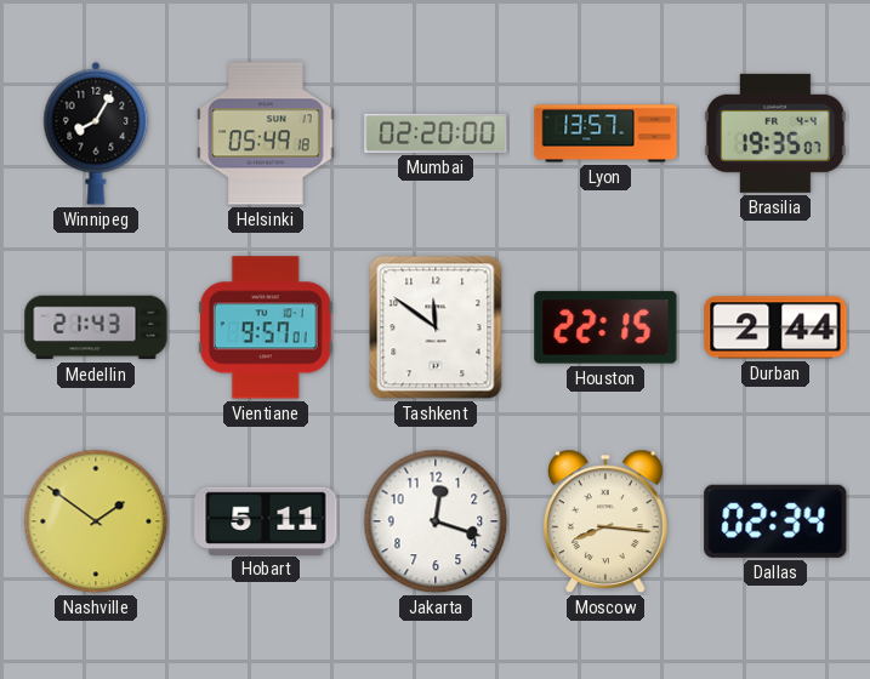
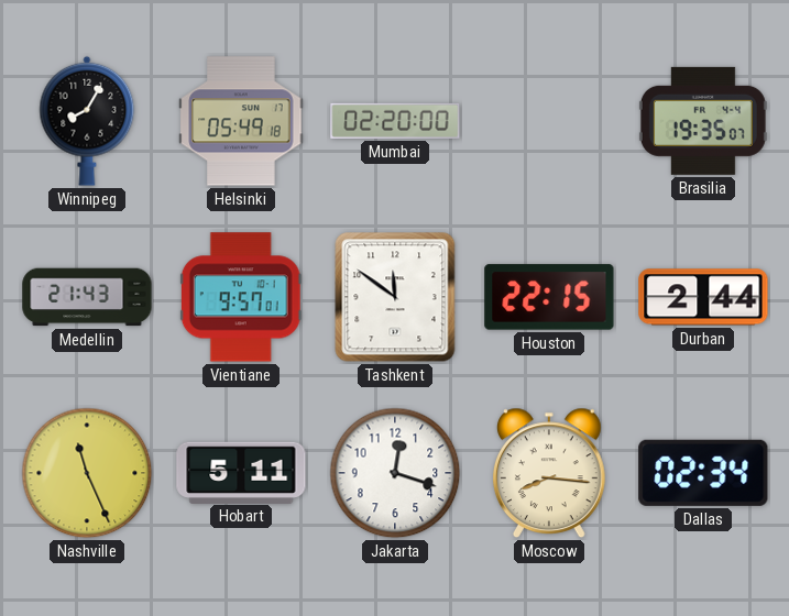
Lyon: 13:57 -> none
Nashville: 1:51 -> 11:26
